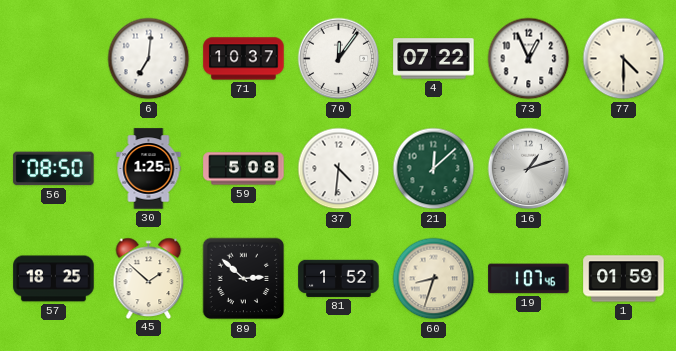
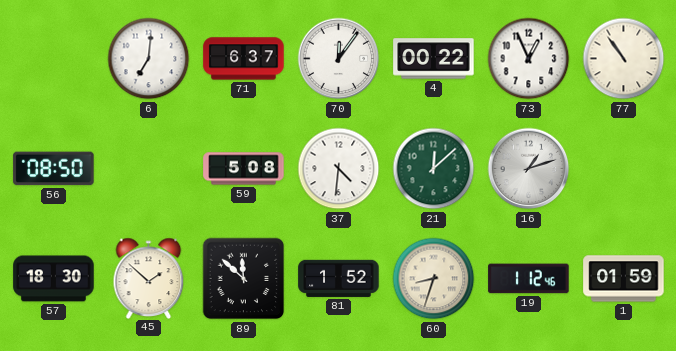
71: 10:37 -> 6:37
4: 07:22 -> 00:22
77: 4:30 -> 10:54
30: 1:25 -> none
57: 18:25 -> 18:30
89: 2:52 -> 11:52
19: 1:07 -> 1:12
